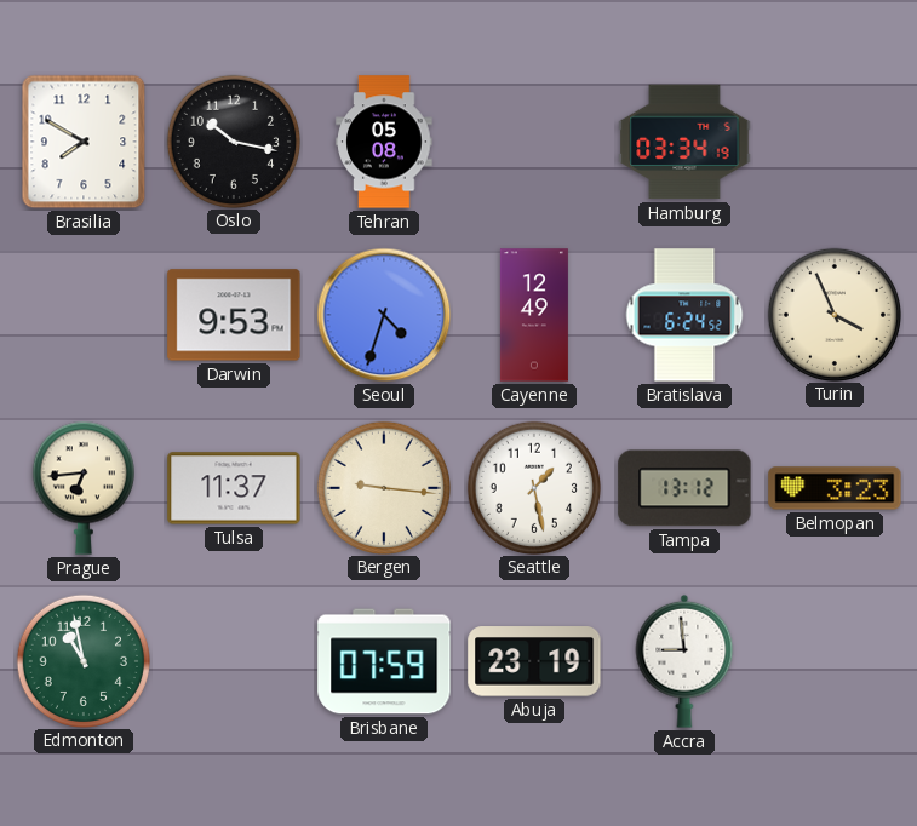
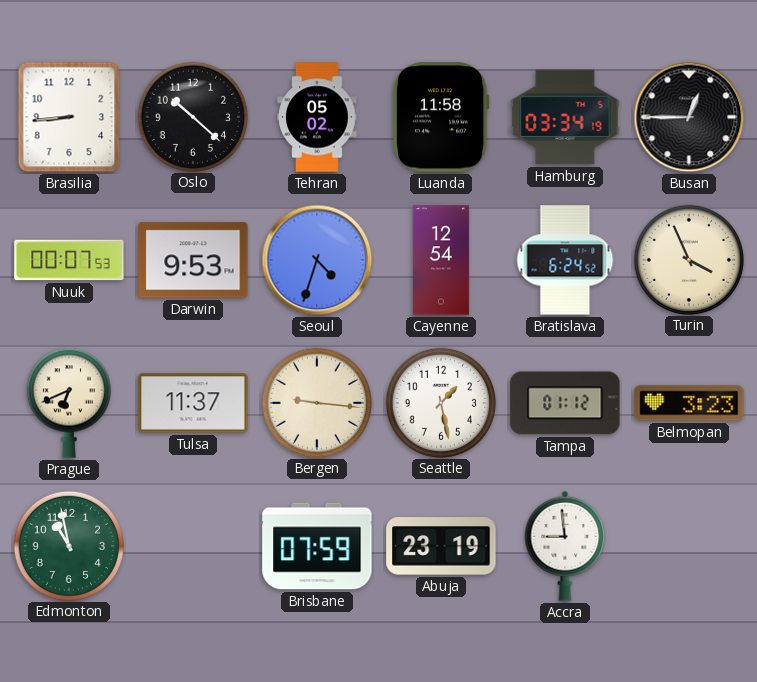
Brasilia: 7:50 -> 8:44
Oslo: 10:17 -> 10:22
Tehran: 05:08 -> 05:02
Luanda: none -> 11:58
Busan: none -> 12:45
Nuuk: none -> 00:07
Cayenne: 12:49 -> 12:54
Prague: 6:44 -> 6:41
Tampa: 13:12 -> 01:12
